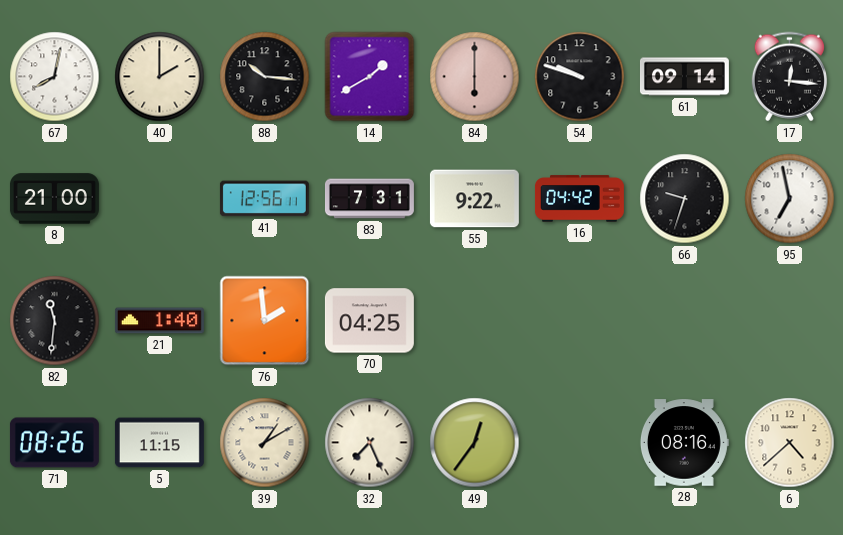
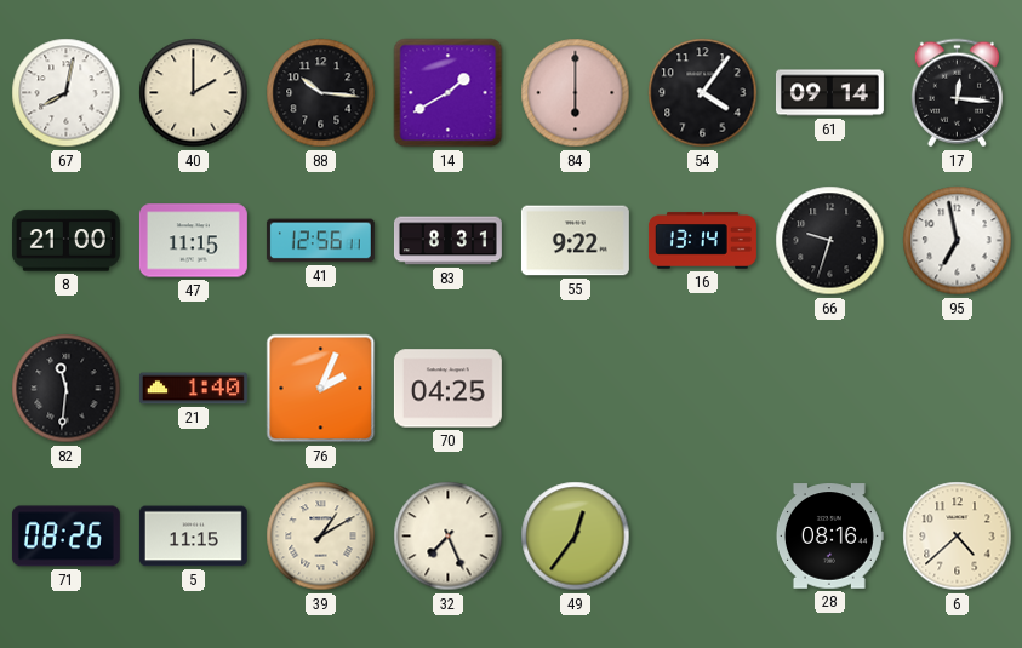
54: 9:48 -> 4:06
47: none -> 11:15
83: 7:31 -> 8:31
16: 04:42 -> 13:14
76: 1:59 -> 2:04
